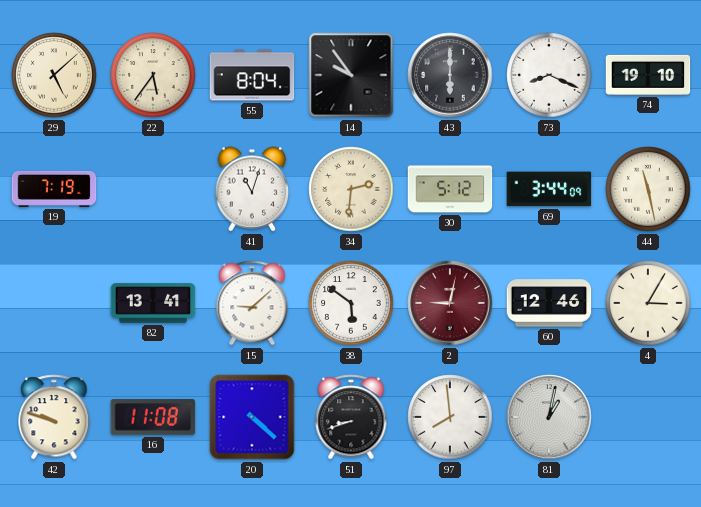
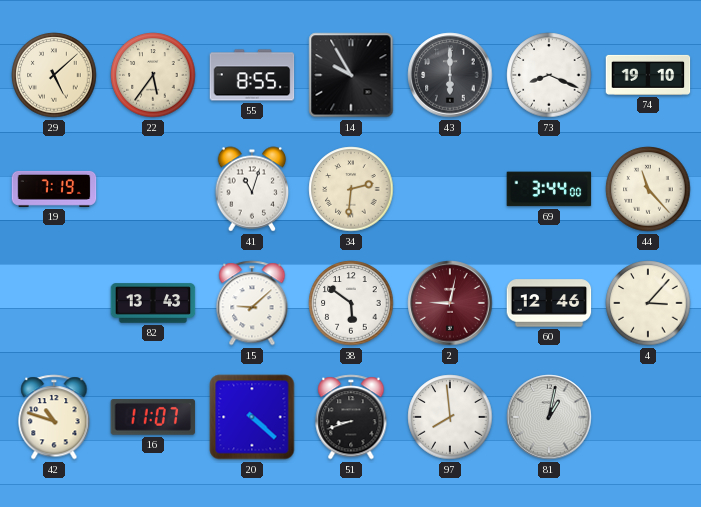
55: 8:04 -> 8:55
14: 9:54 -> 9:55
30: 5:12 -> none
69: 3:44:09 -> 3:44:00
44: 11:28 -> 11:23
82: 13:41 -> 13:43
4: 3:05 -> 3:07
42: 9:48 -> 10:48
16: 11:08 -> 11:07
